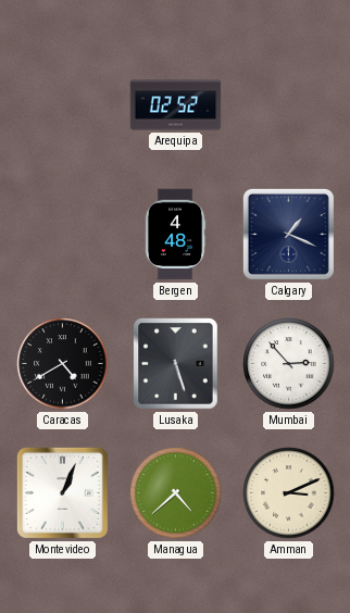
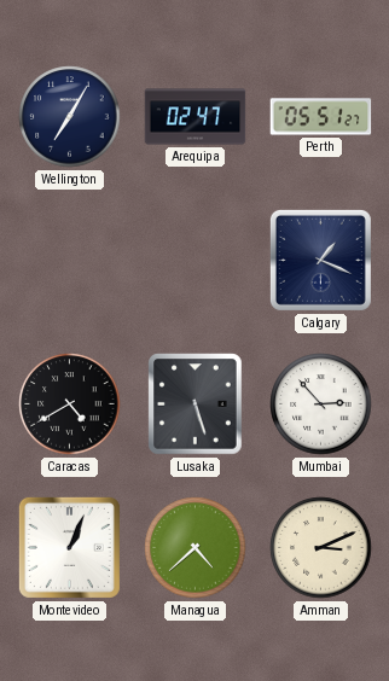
Wellington: none -> 7:05
Arequipa: 02:52 -> 02:47
Perth: none -> 05:51
Bergen: 4:48 -> none
